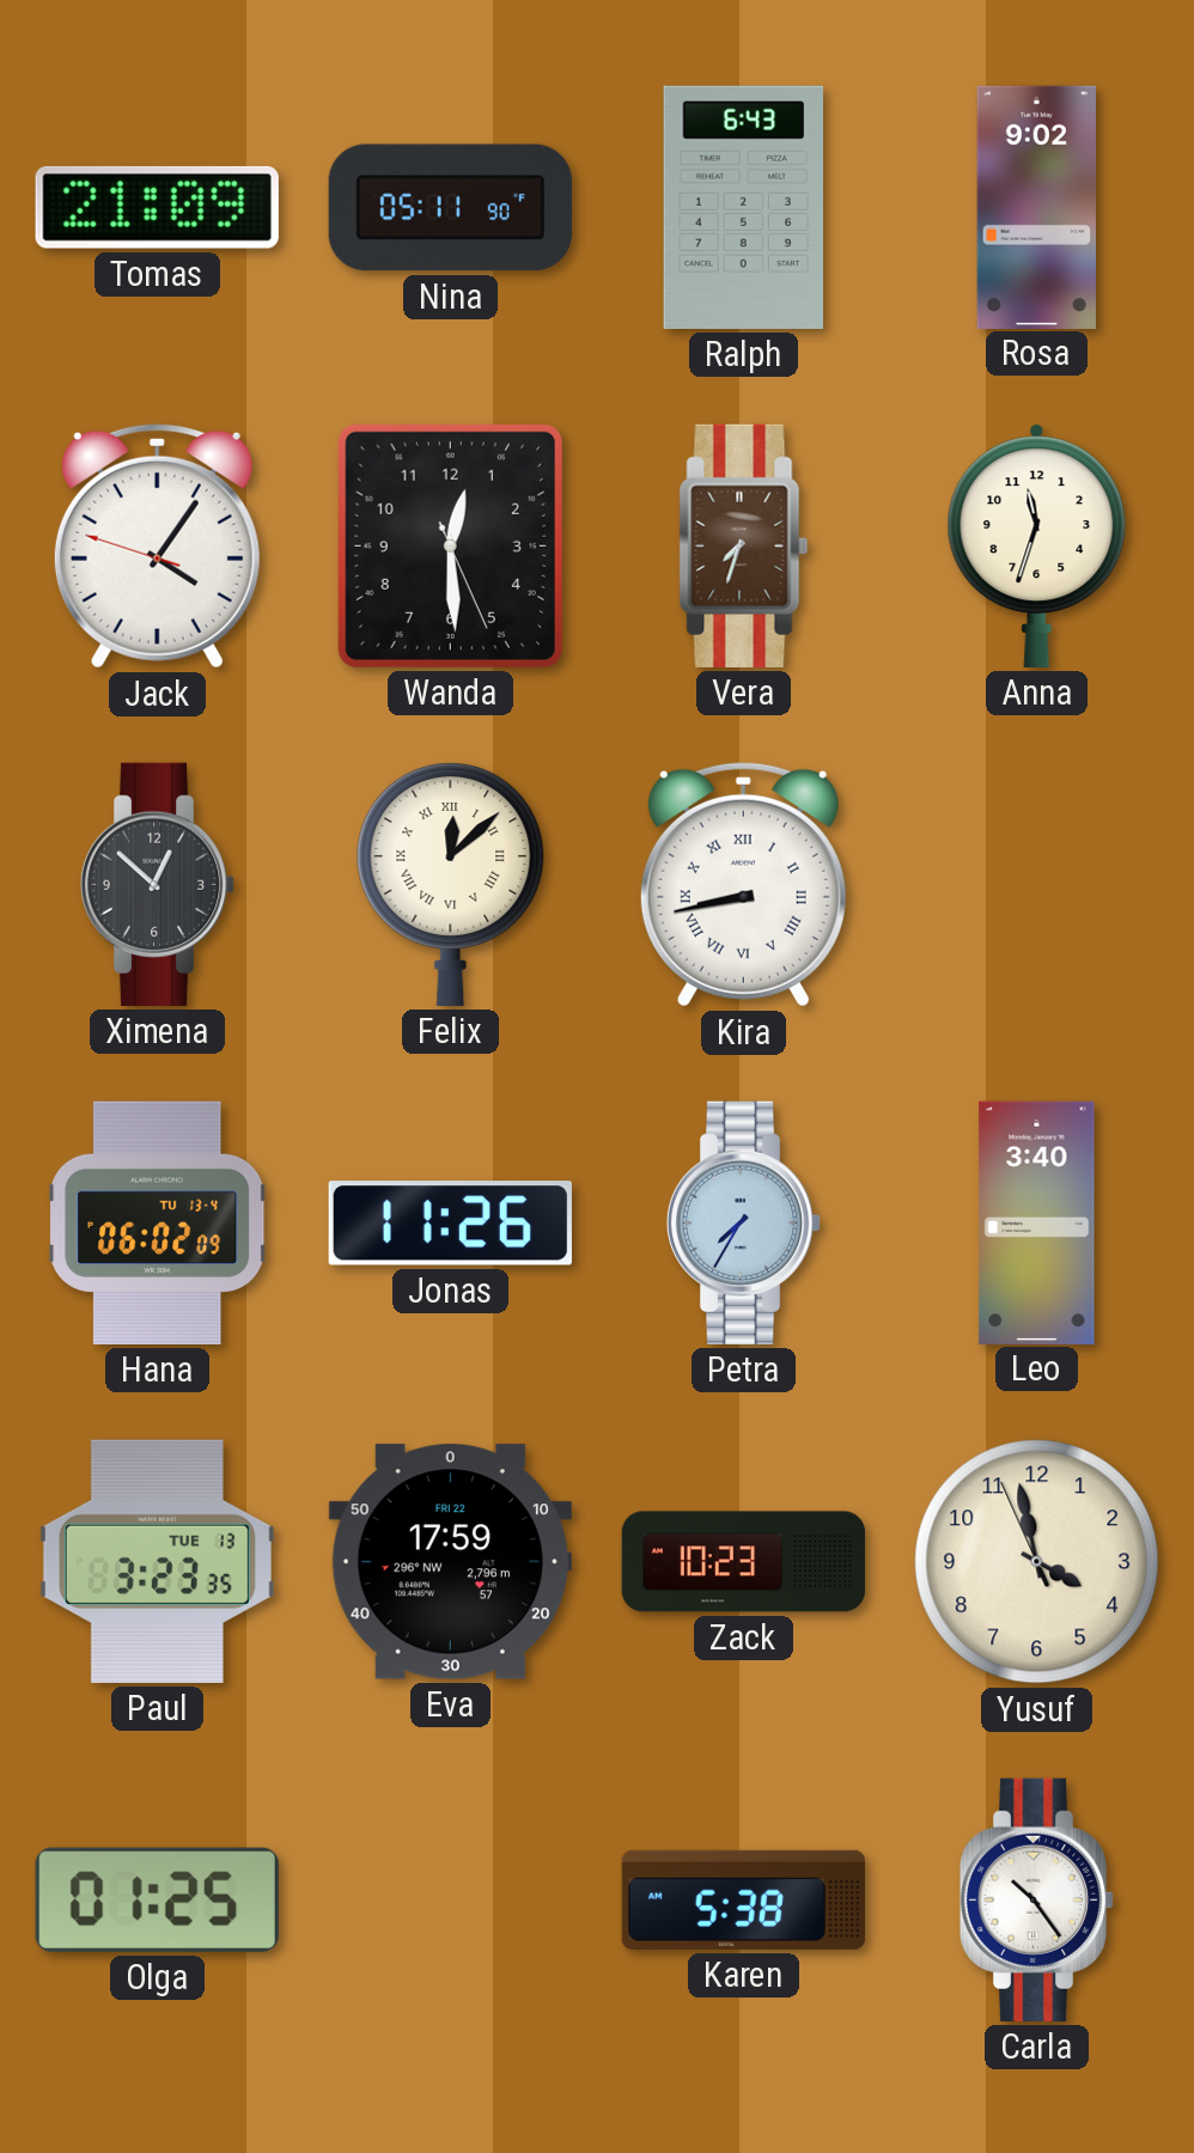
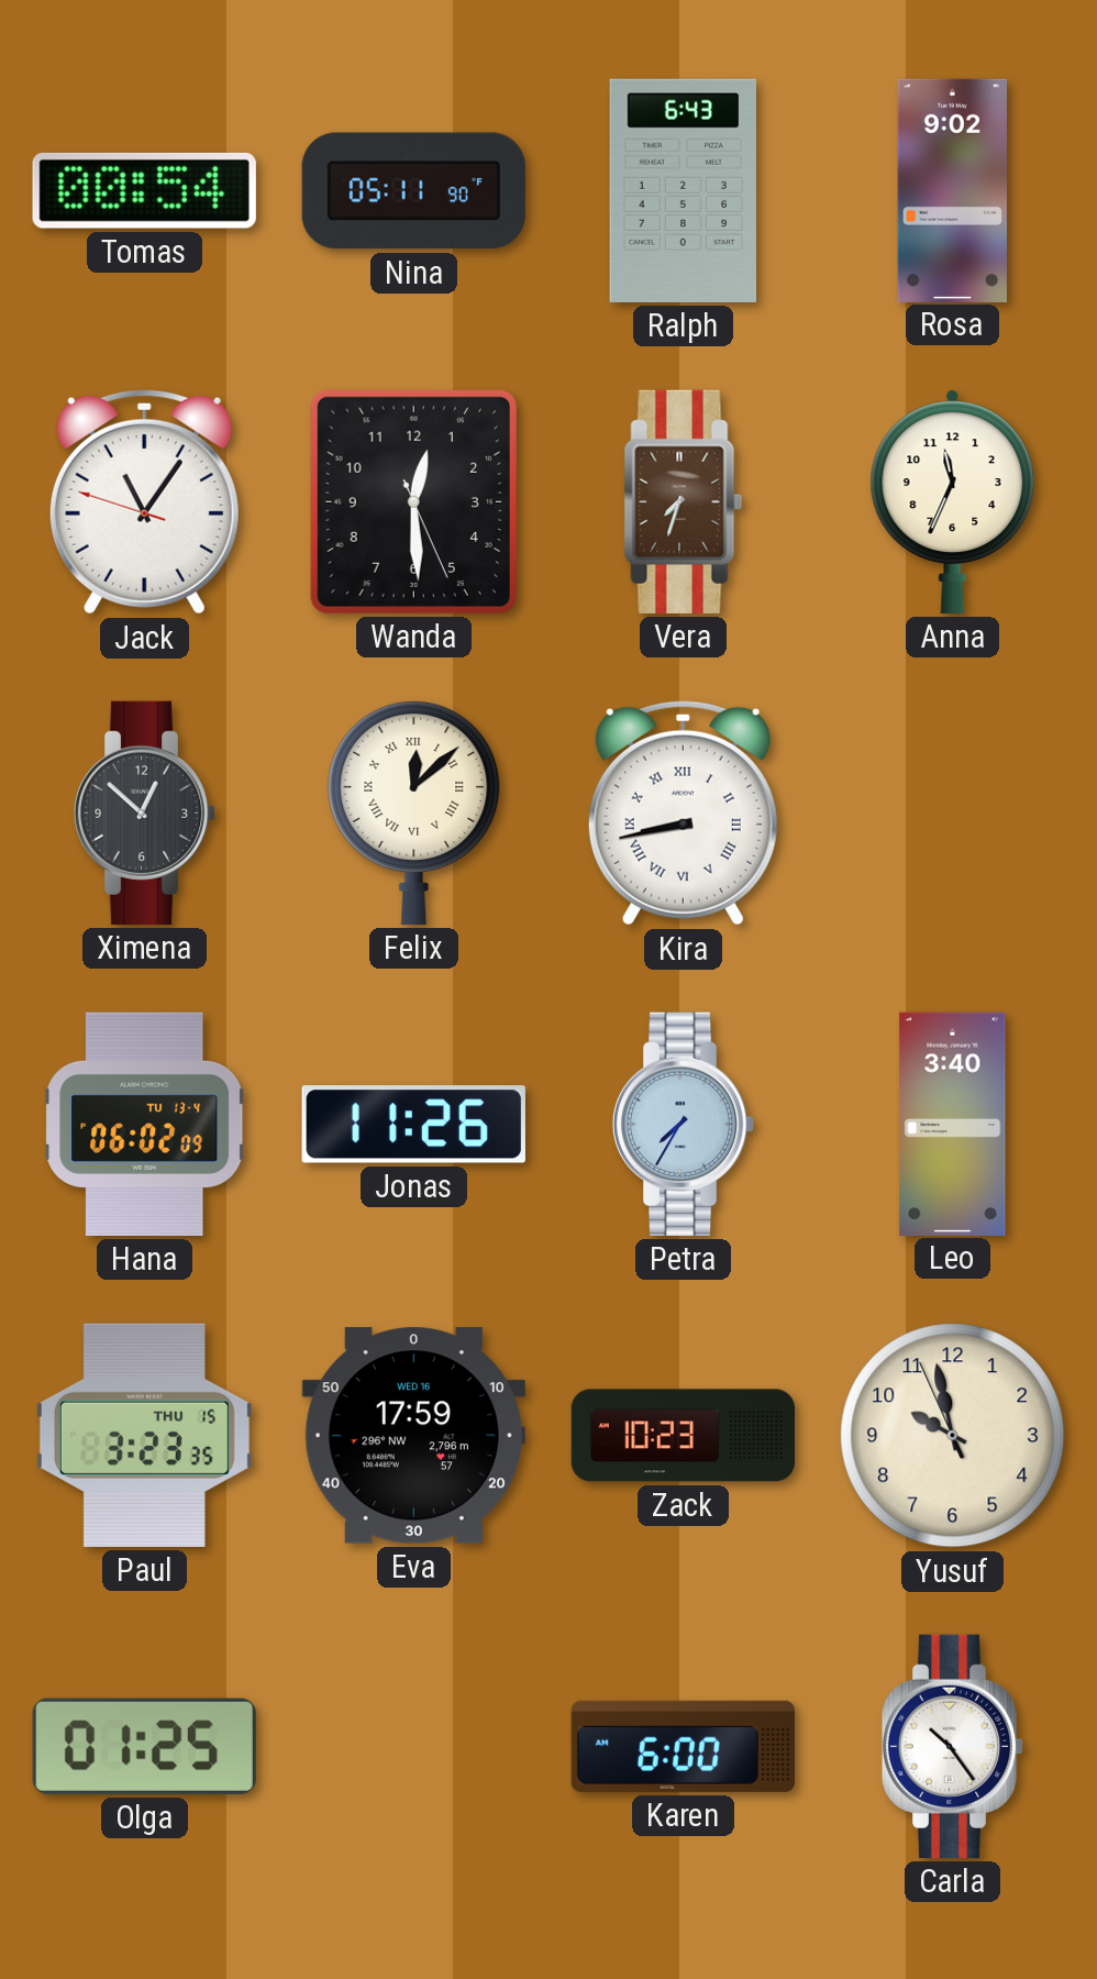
Tomas: 21:09 -> 00:54
Jack: 4:05 -> 11:05
Anna: 11:33 -> 11:34
Paul date: TUE 13 -> THU 15
Eva date: FRI 22 -> WED 16
Yusuf: 3:57 -> 9:57
Karen: 5:38 -> 6:00
